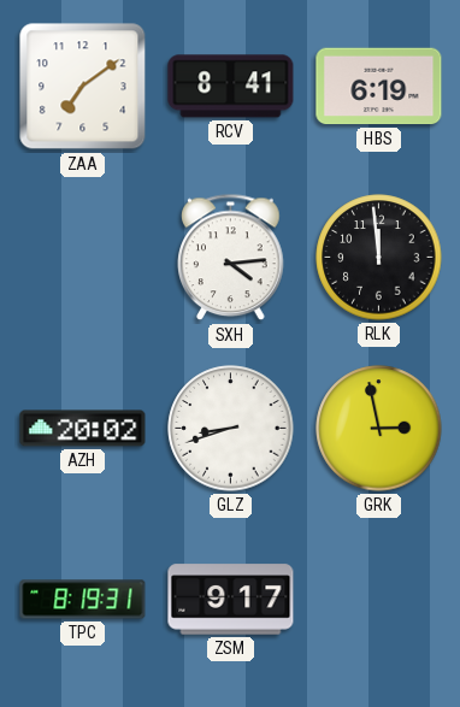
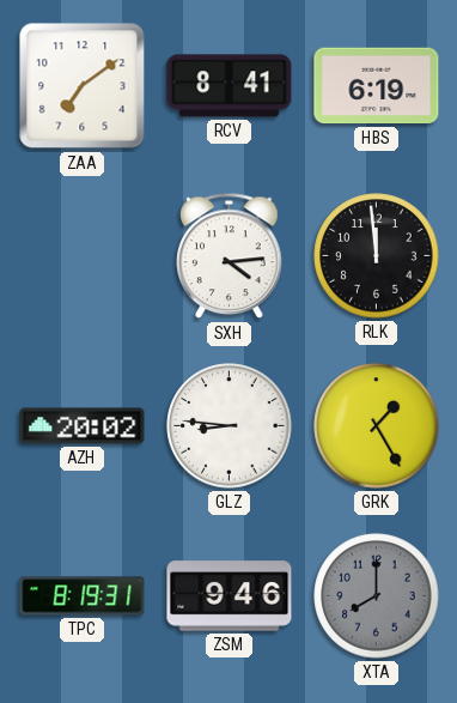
GLZ: 8:42 -> 8:46
GRK: 2:58 -> 1:25
ZSM: 9:17 -> 9:46
XTA: none -> 8:00
